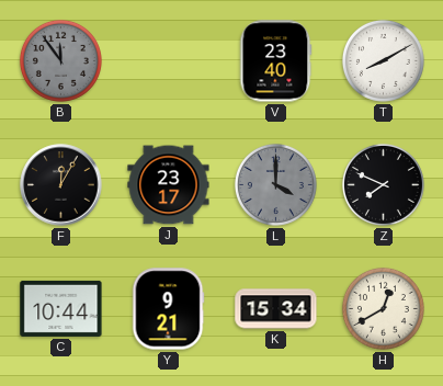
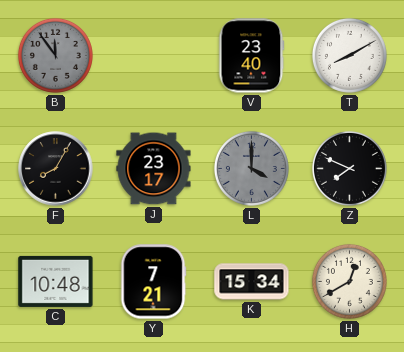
F: 12:05 -> 8:05
C: 10:44 -> 10:48
Y: 9:21 -> 7:21
